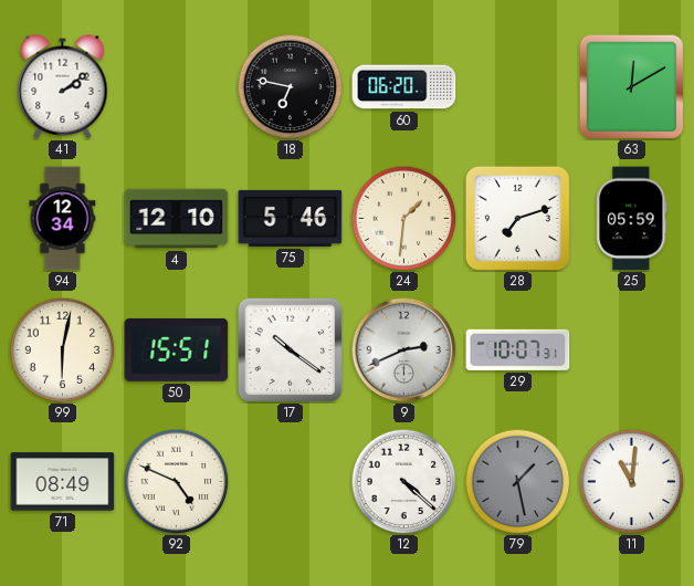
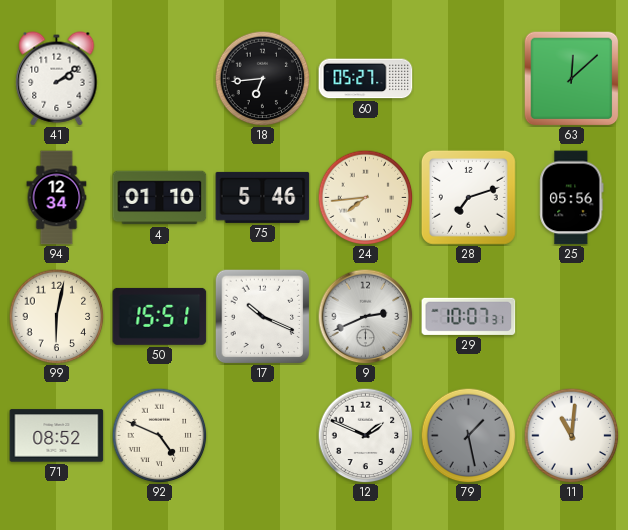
18: 6:47 -> 6:44
60: 06:20 -> 05:27
63: 12:10 -> 12:08
4: 12:10 -> 01:10
24: 1:31 -> 7:44
25: 05:59 -> 05:56
17: 10:21 -> 10:19
71: 08:49 -> 08:52
12: 4:22 -> 1:49
